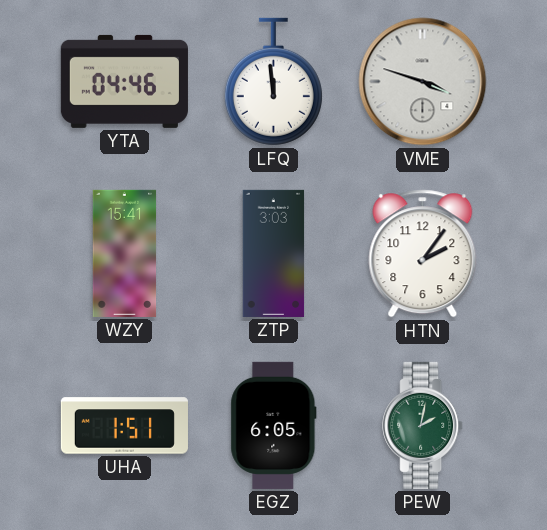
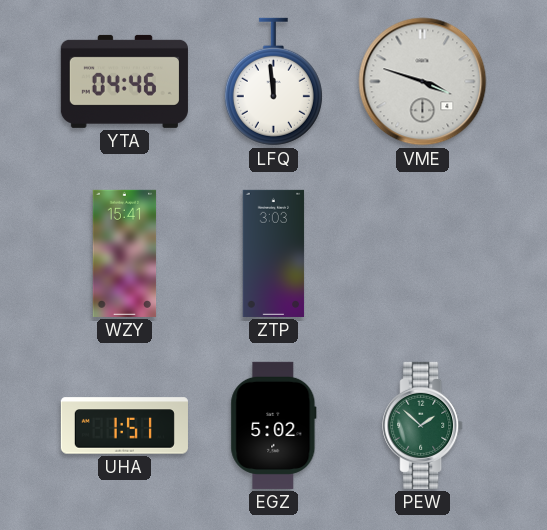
HTN: 2:06 -> none
EGZ: 6:05 -> 5:02
PEW: 2:02 -> 1:52
